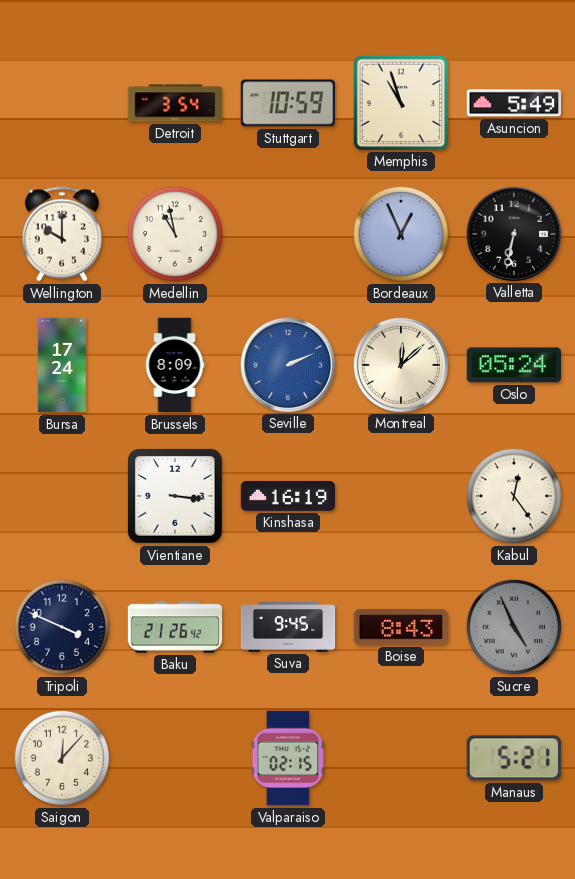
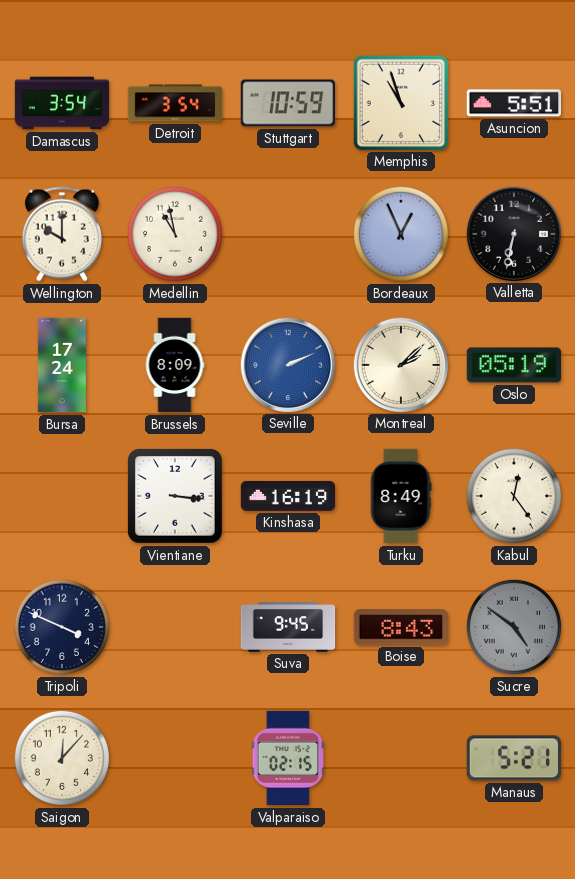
Damascus: none -> 3:54
Asuncion: 5:49 -> 5:51
Montreal: 12:08 -> 2:08
Oslo: 05:24 -> 05:19
Turku: none -> 8:49
Baku: 21:26 -> none
Sucre: 4:56 -> 4:51
